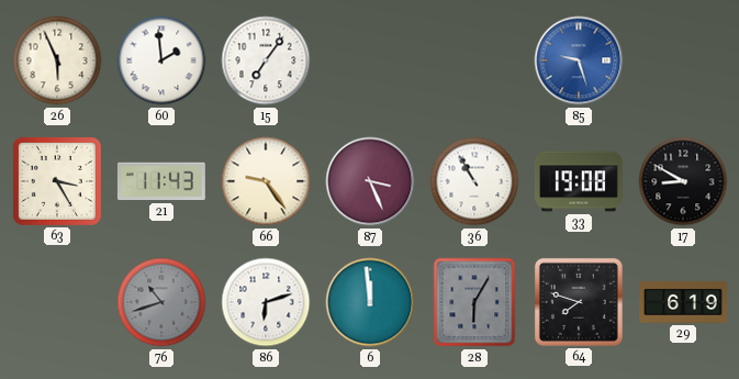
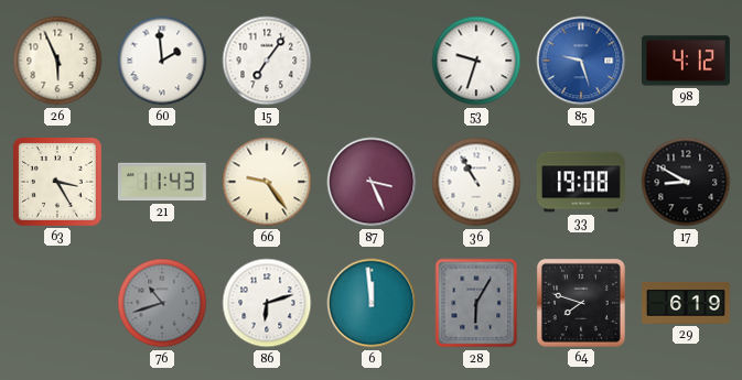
53: none -> 9:33
98: none -> 4:12
